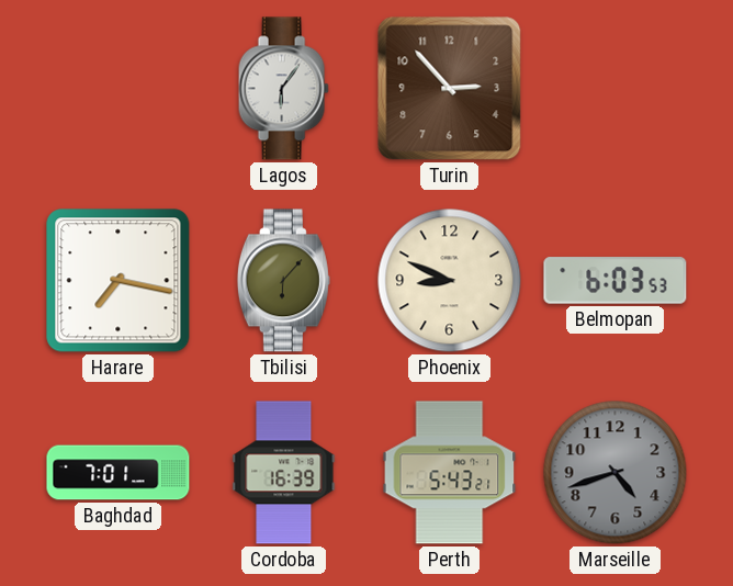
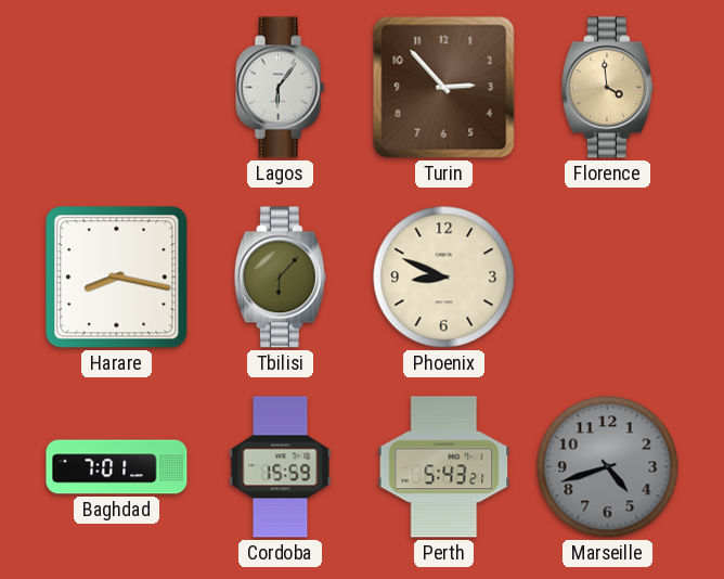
Florence: none -> 3:59
Harare: 7:17 -> 8:17
Belmopan: 6:03 -> none
Cordoba: 16:39 -> 15:59
